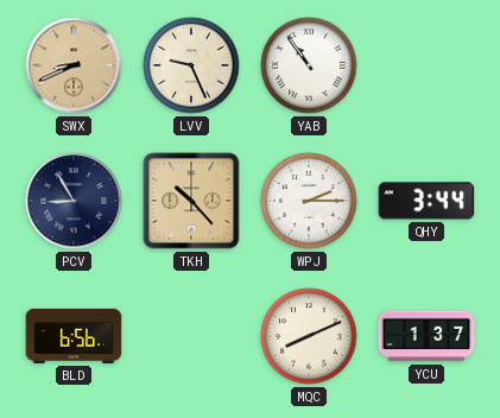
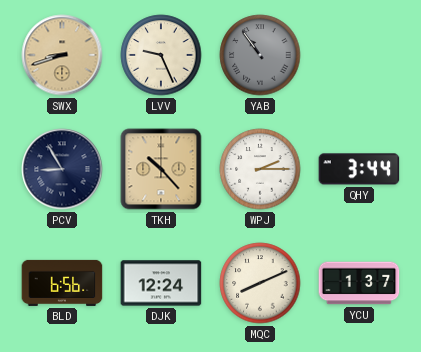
SWX: 8:41 -> 8:42
YAB dial: white -> grey
DJK: none -> 12:24
